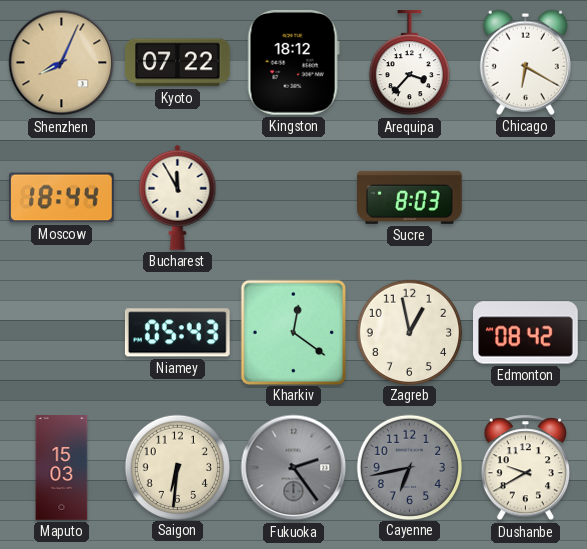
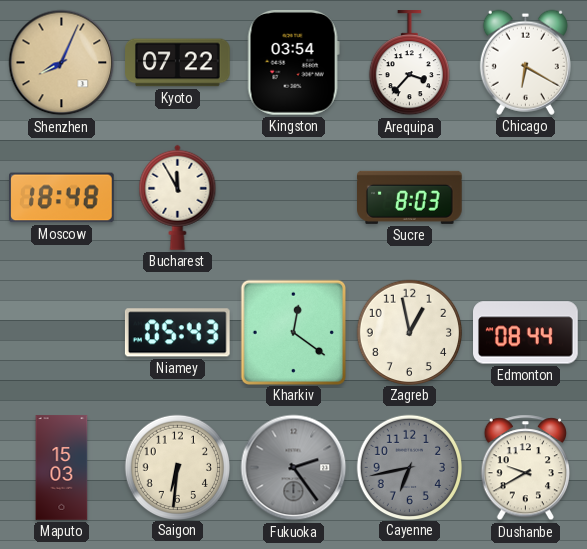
Kingston: 18:12 -> 03:54
Moscow: 18:44 -> 18:48
Edmonton: 08:42 -> 08:44
